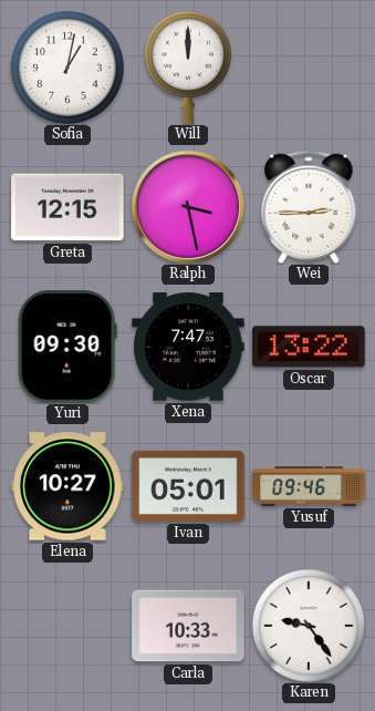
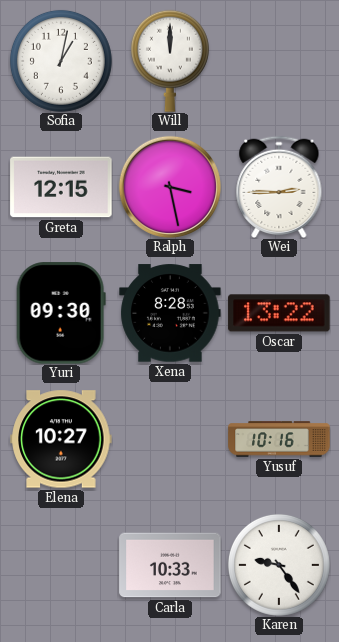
Xena: 7:47 -> 8:28
Ivan: 05:01 -> none
Yusuf: 09:46 -> 10:16
